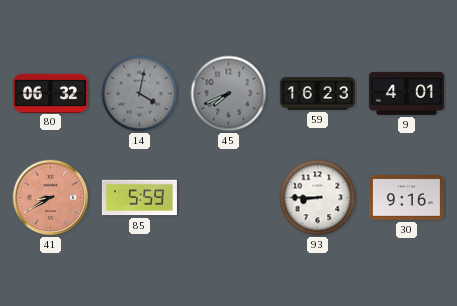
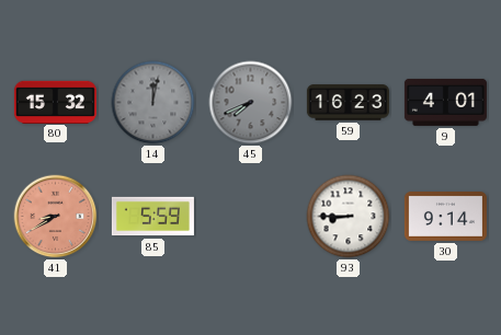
80: 06:32 -> 15:32
14: 4:02 -> 12:02
30: 9:16 -> 9:14
